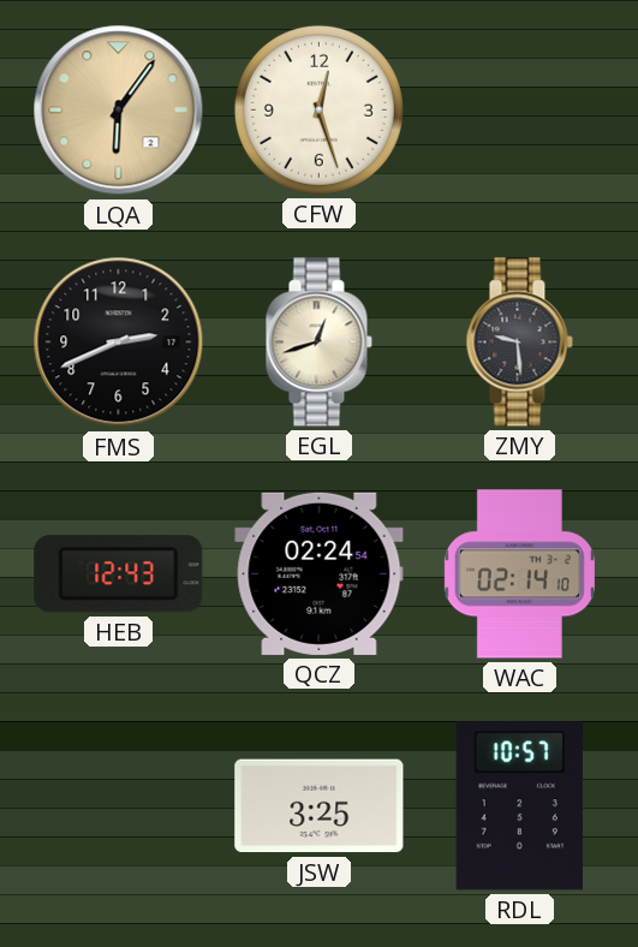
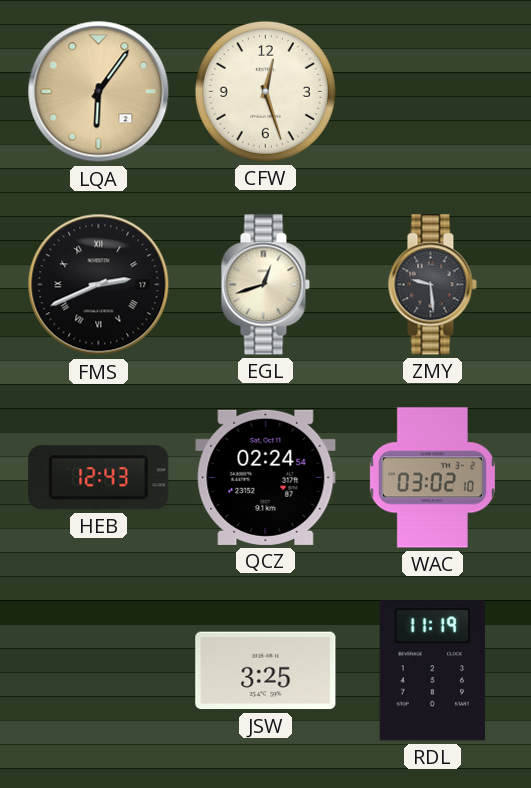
FMS numerals: Arabic -> Roman
WAC: 02:14 -> 03:02
RDL: 10:57 -> 11:19
